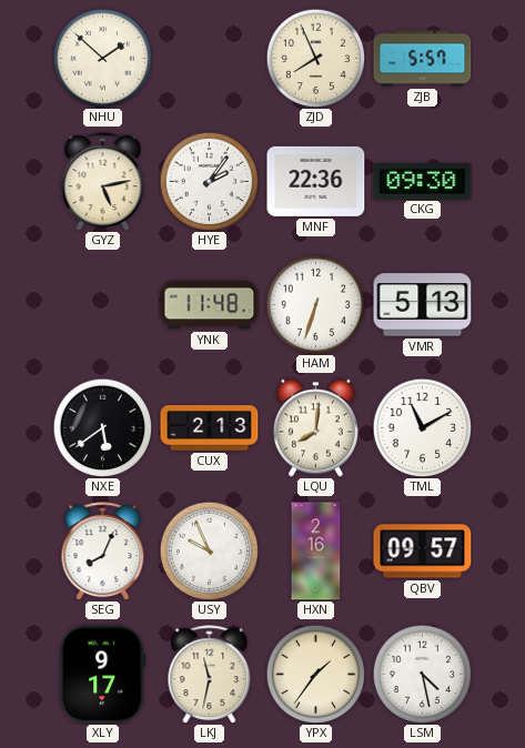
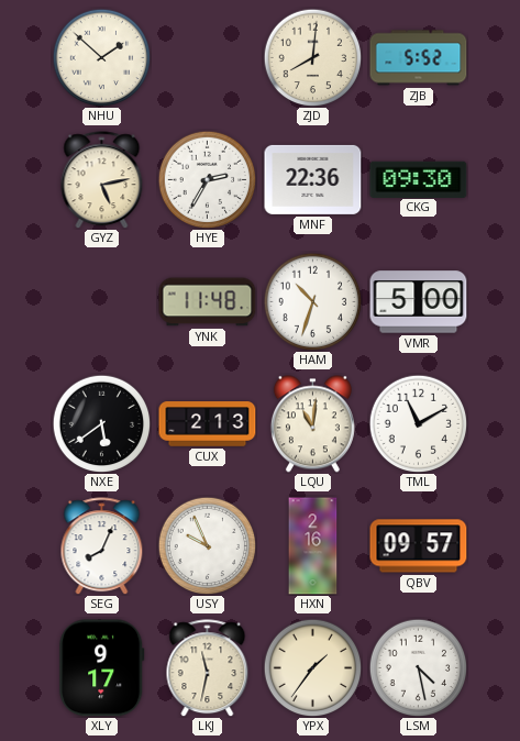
ZJD: 7:56 -> 8:01
ZJB: 5:57 -> 5:52
HYE: 2:06 -> 2:35
HAM: 6:33 -> 10:33
VMR: 5:13 -> 5:00
LQU: 8:01 -> 11:01
